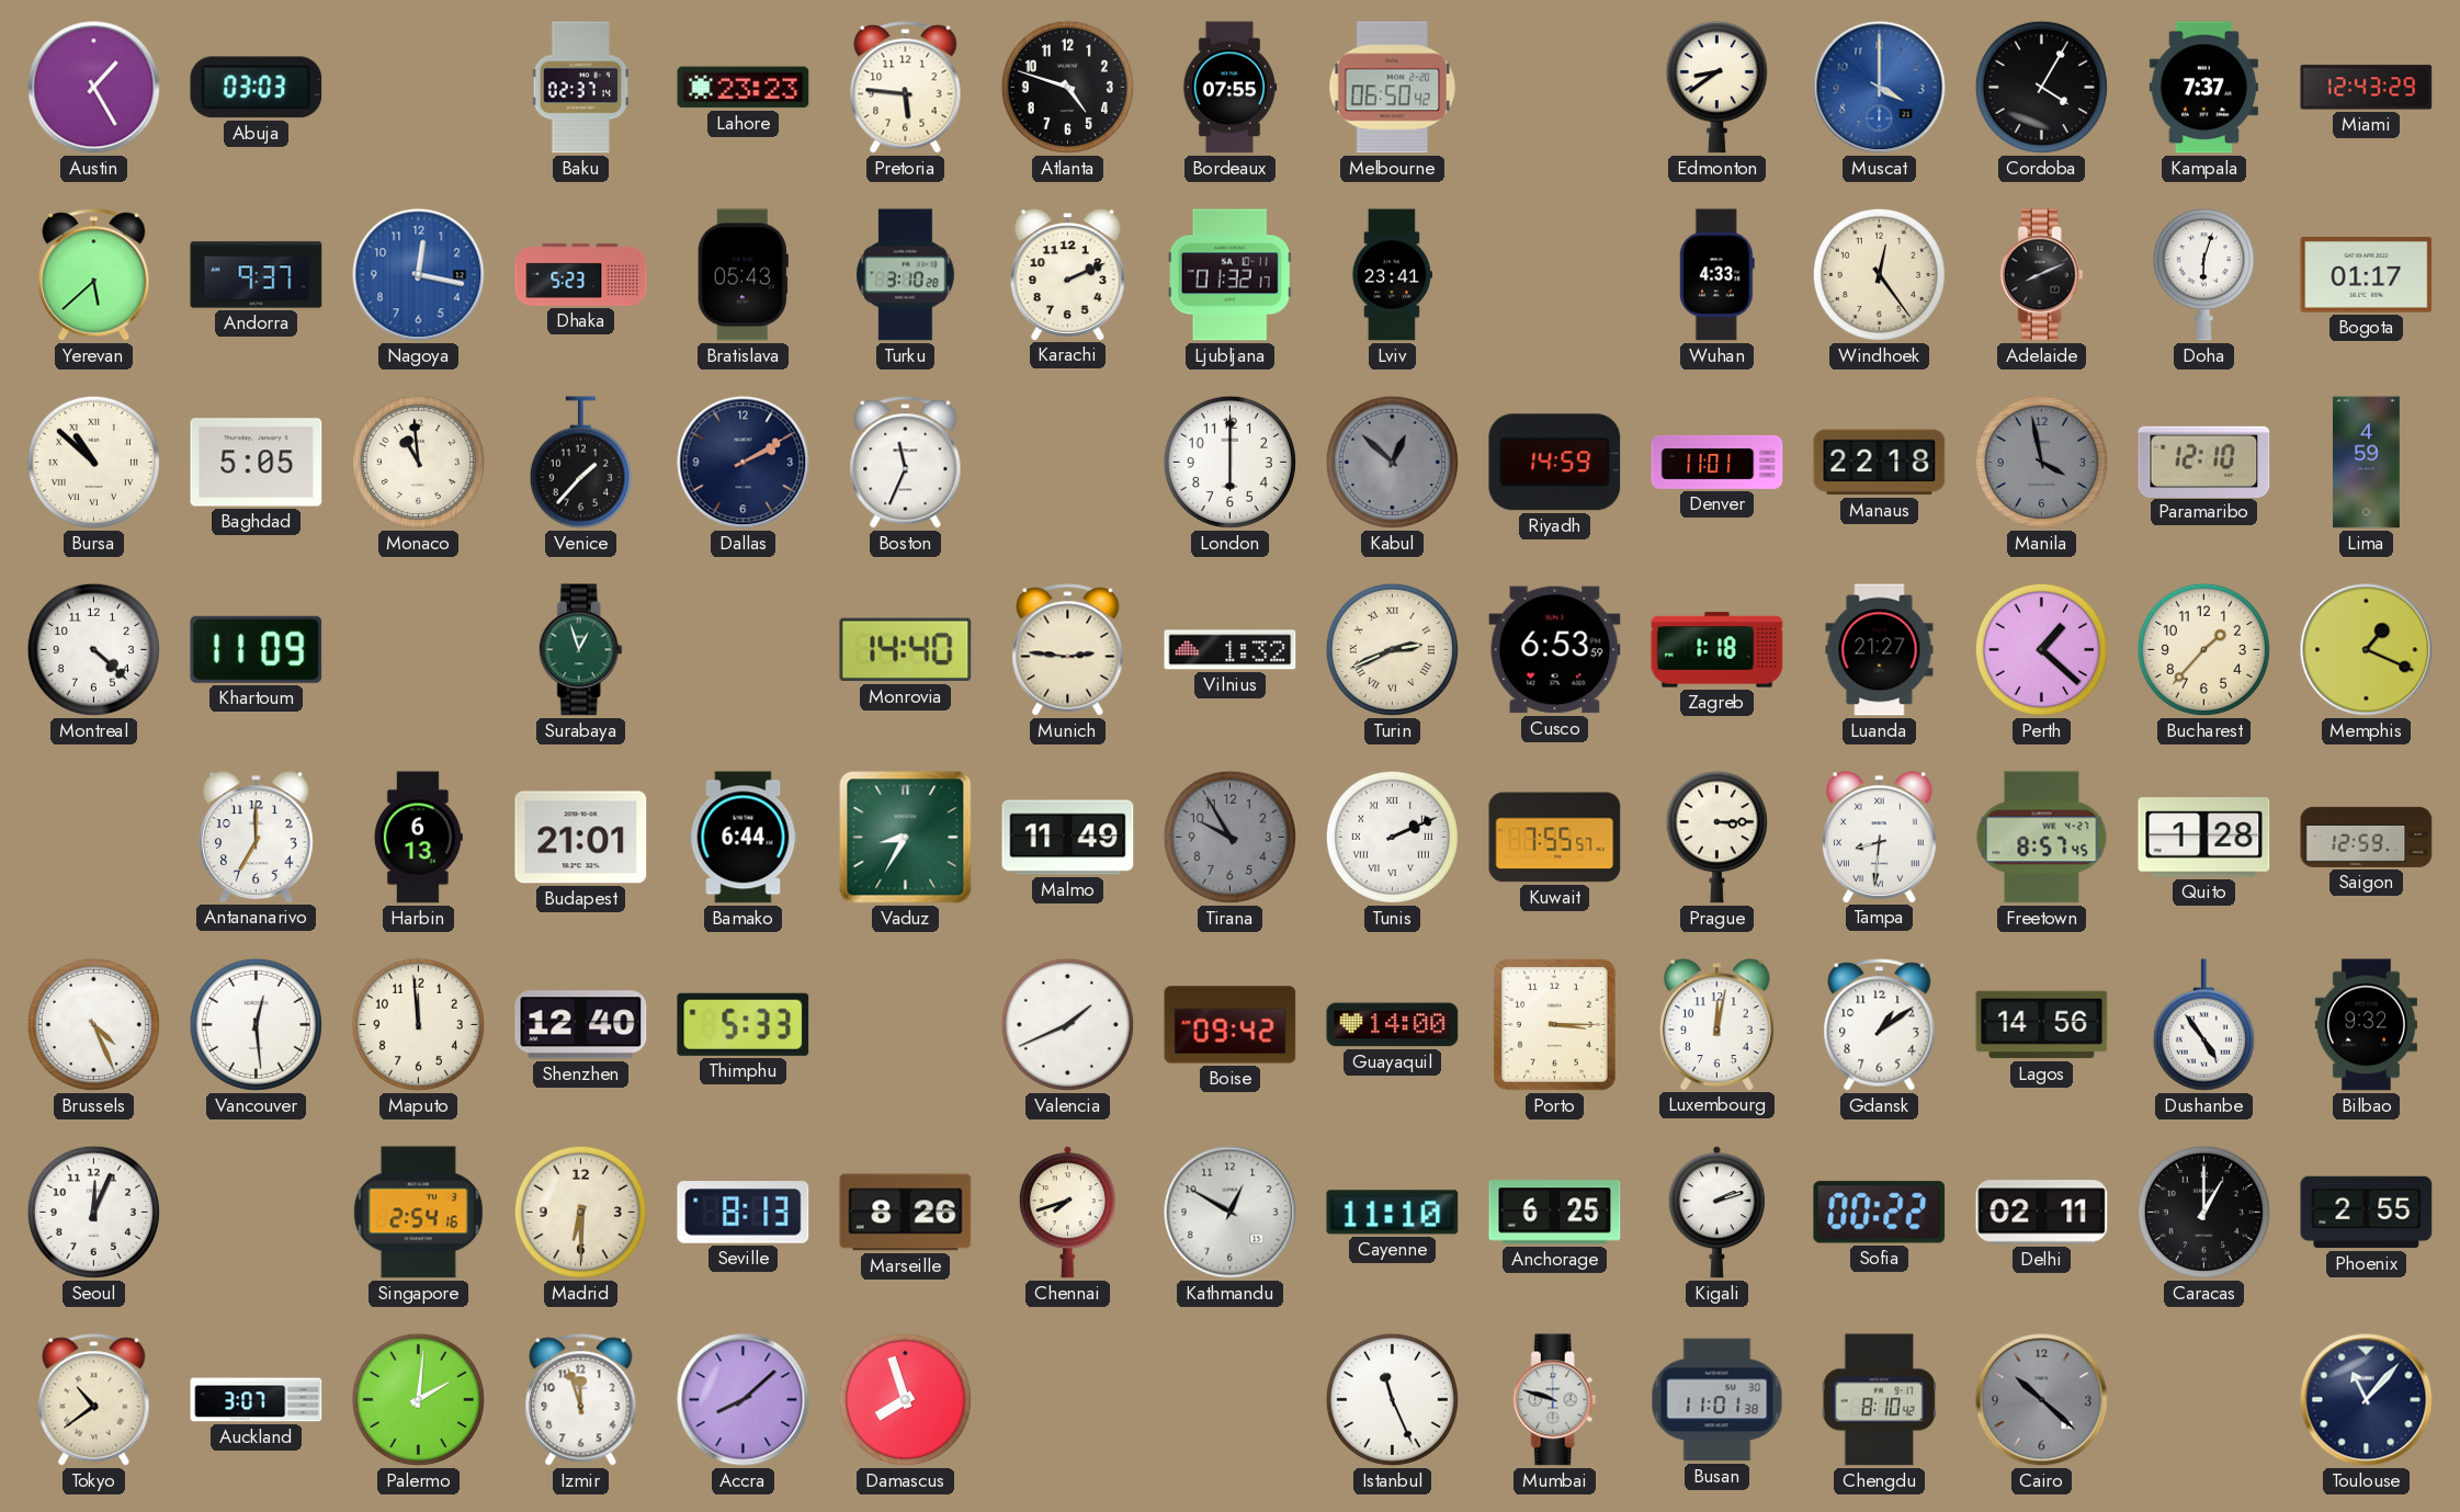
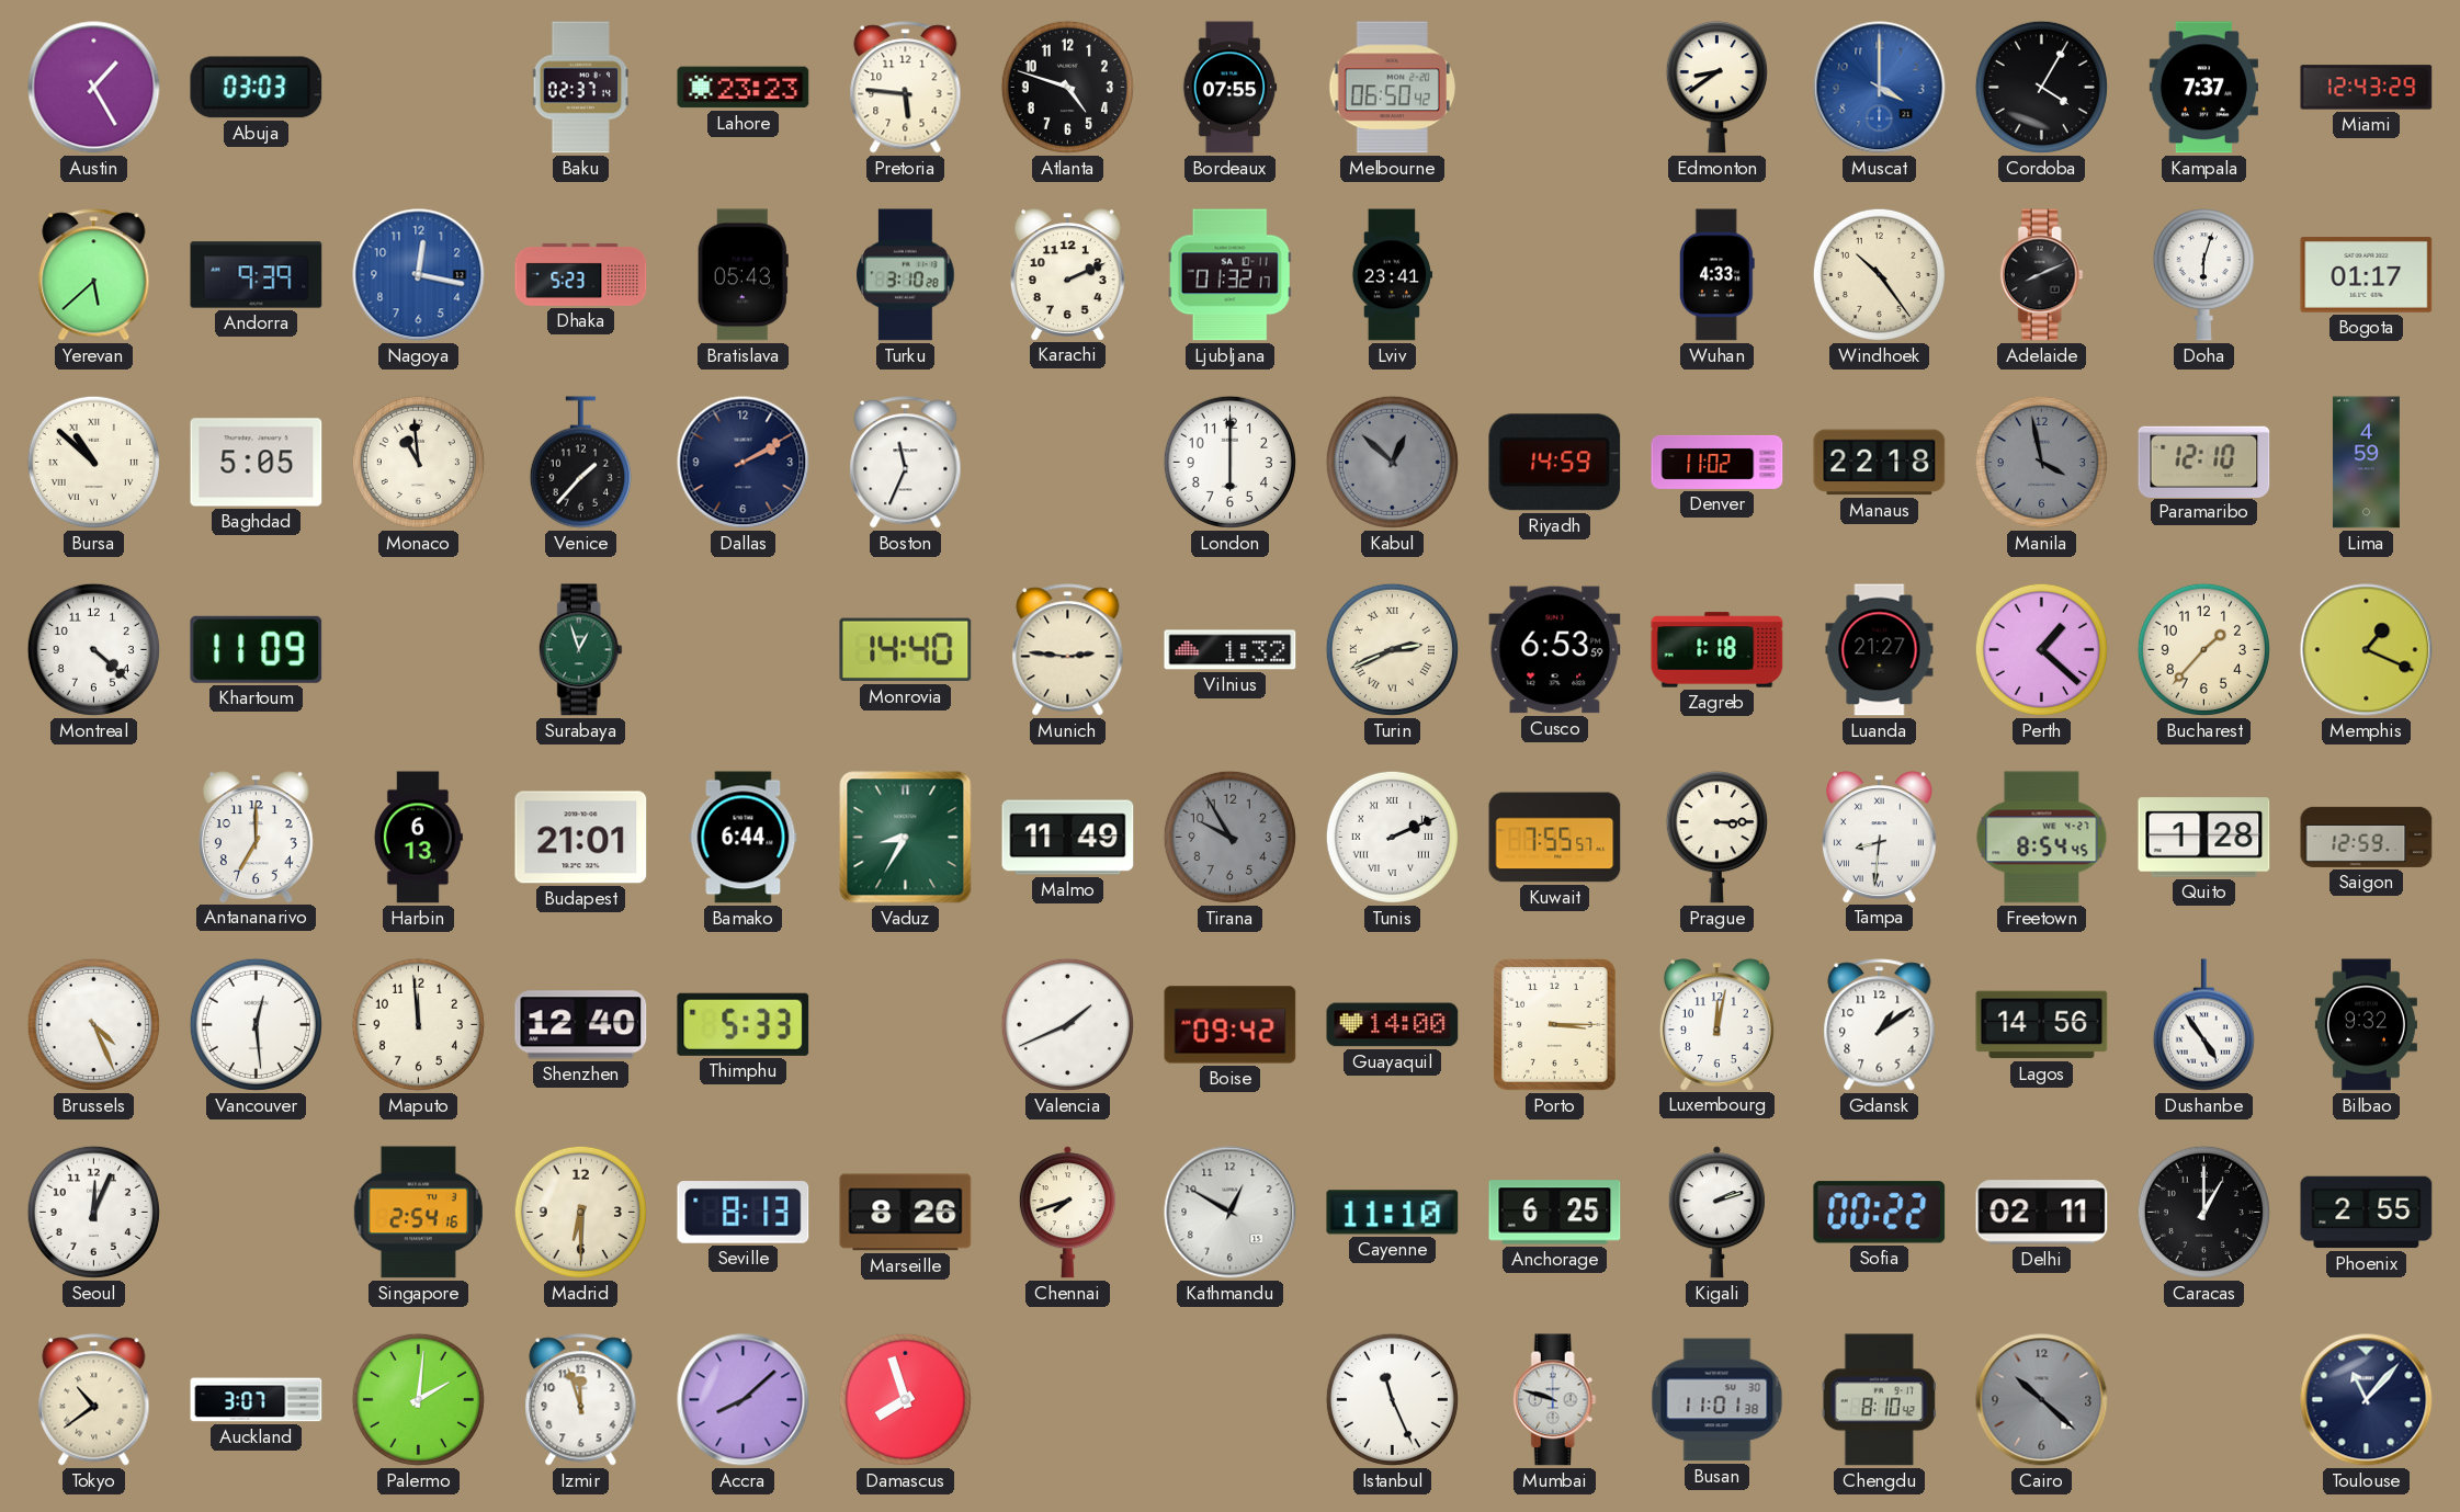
Andorra: 9:37 -> 9:39
Windhoek: 12:24 -> 10:24
Denver: 11:01 -> 11:02
Freetown: 8:57 -> 8:54
